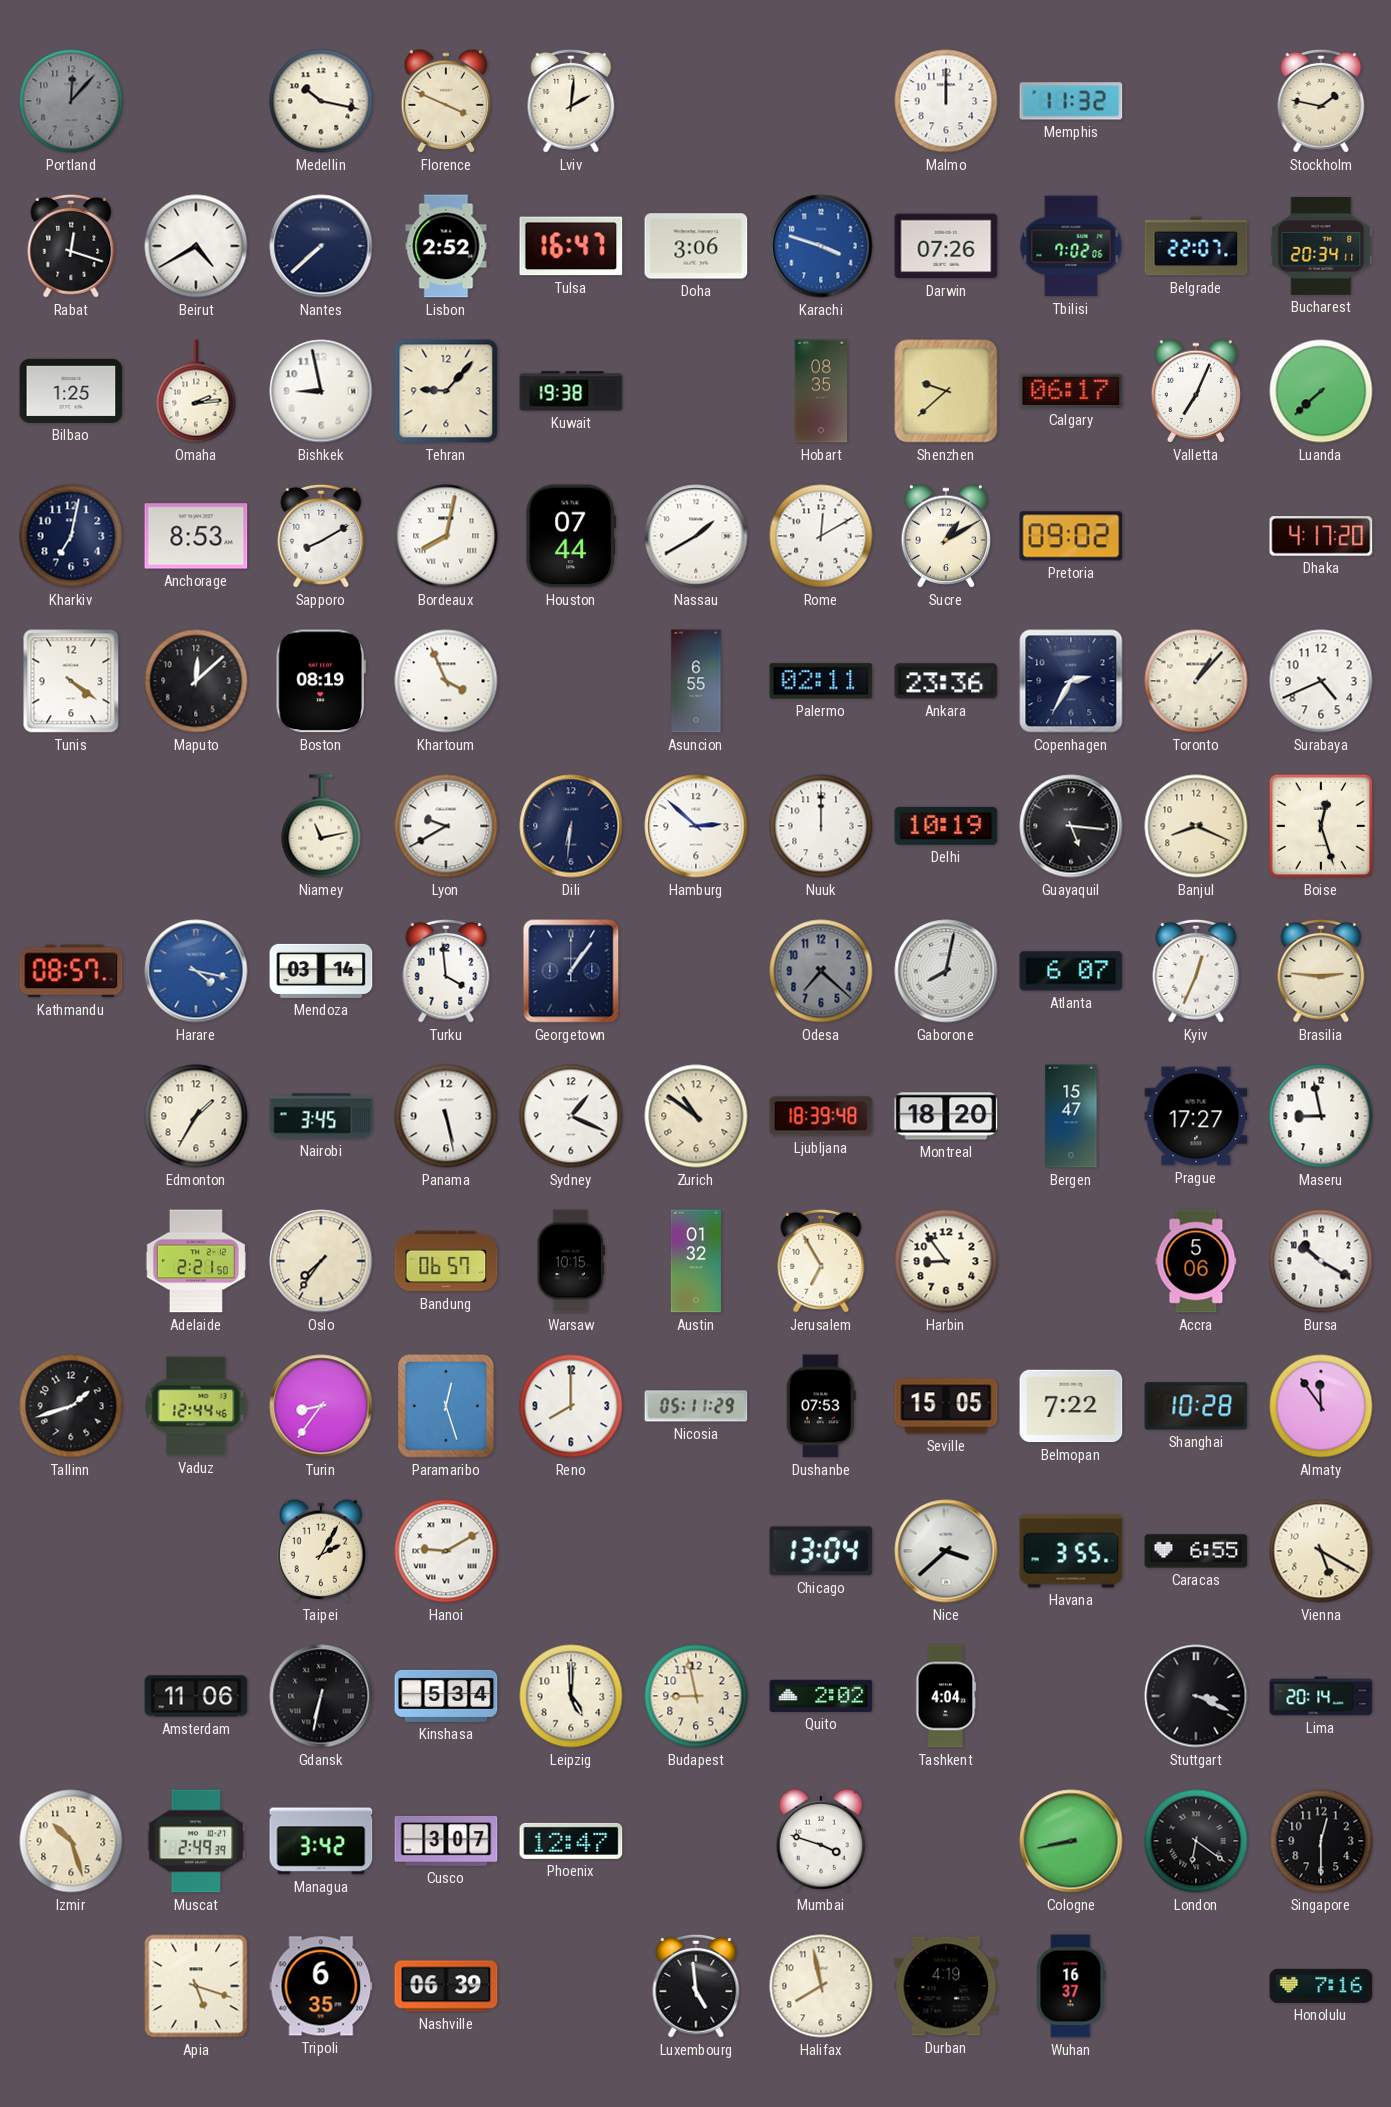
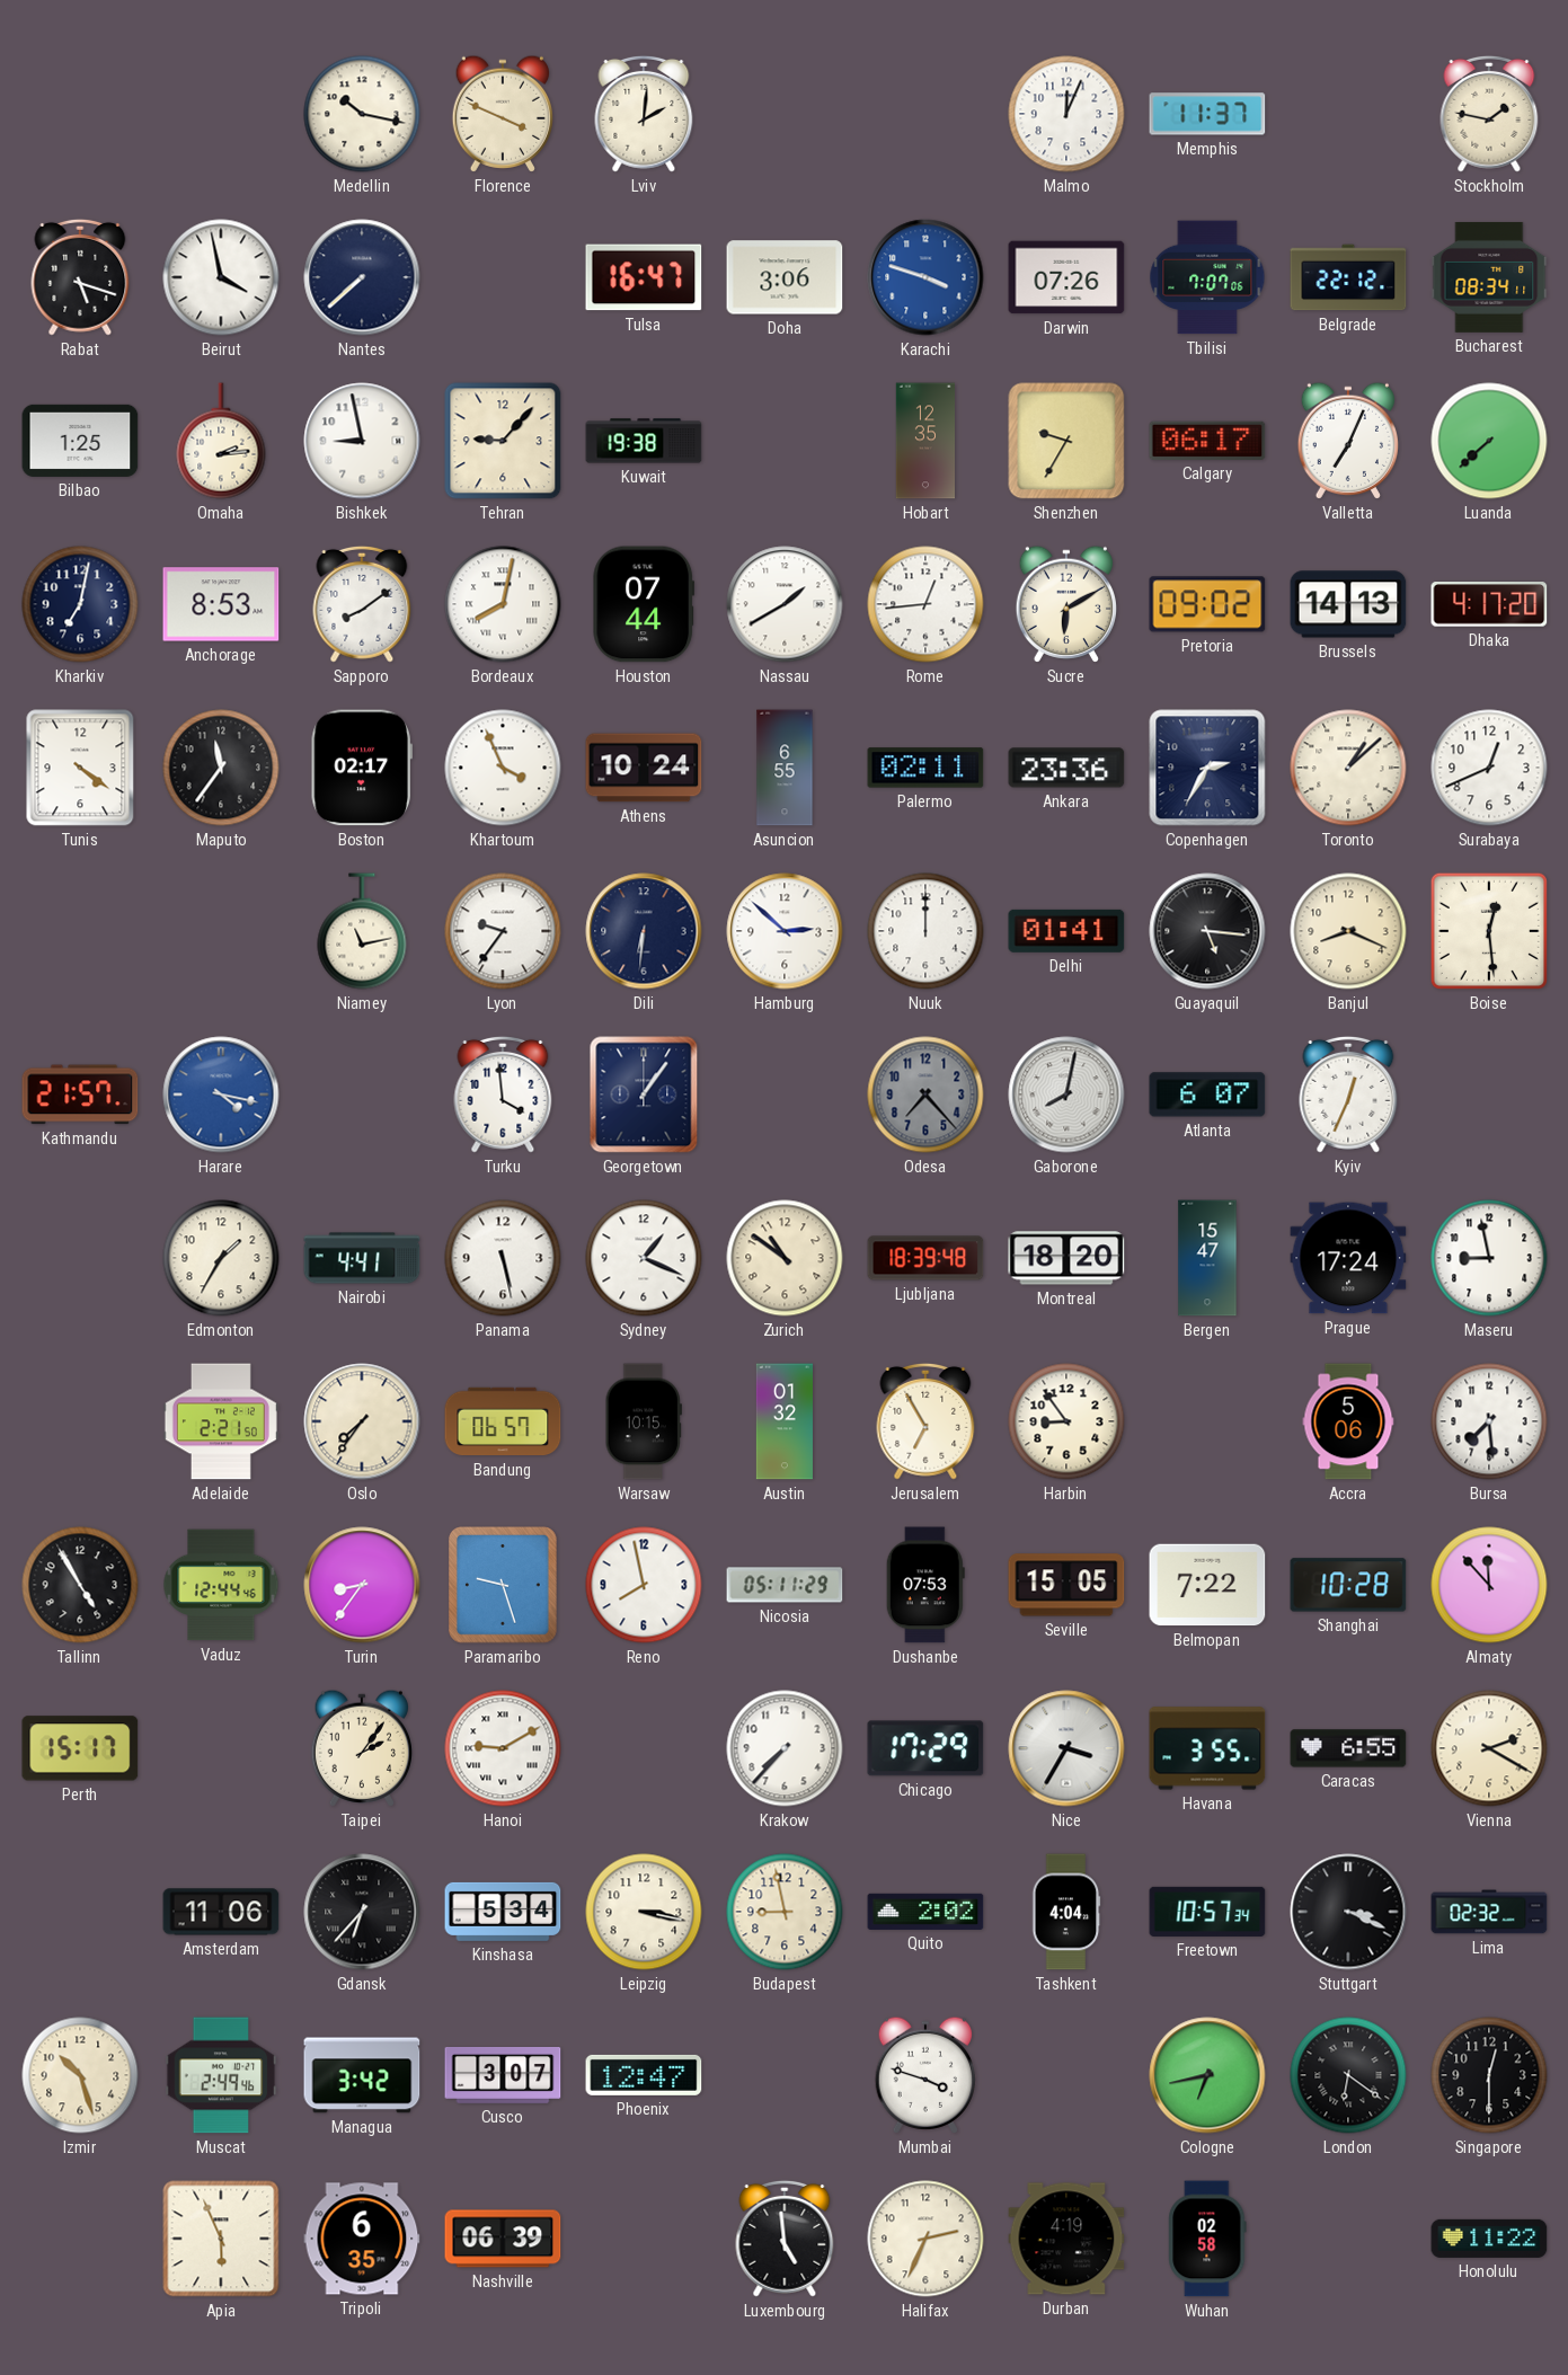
Portland: 12:07 -> none
Malmo: 12:00 -> 12:04
Memphis: 11:32 -> 11:37
Rabat: 12:18 -> 5:18
Beirut: 4:40 -> 3:58
Lisbon: 2:52 -> none
Tbilisi: 7:02 -> 7:07
Belgrade: 22:07 -> 22:12
Bucharest: 20:34 -> 08:34
Hobart: 08:35 -> 12:35
Shenzhen: 9:38 -> 9:35
Sapporo: 8:10 -> 8:09
Rome: 12:10 -> 12:44
Sucre: 1:10 -> 6:10
Brussels: none -> 14:13
Maputo: 12:08 -> 11:36
Boston: 08:19 -> 02:17
Athens: none -> 10:24
Toronto: 1:07 -> 1:08
Surabaya: 4:41 -> 12:41
Lyon: 9:40 -> 9:36
Delhi: 10:19 -> 01:41
Boise: 12:27 -> 12:29
Kathmandu: 08:57 -> 21:57
Mendoza: 03:14 -> none
Odesa: 7:22 -> 7:23
Brasilia: 2:46 -> none
Nairobi: 3:45 -> 4:41
Prague: 17:27 -> 17:24
Bursa: 10:20 -> 7:29
Tallinn: 1:42 -> 4:55
Paramaribo: 12:27 -> 9:27
Reno: 8:00 -> 7:58
Almaty: 11:54 -> 11:53
Perth: none -> 15:17
Taipei: 2:05 -> 2:06
Krakow: none -> 7:37
Chicago: 13:04 -> 17:29
Nice: 3:38 -> 3:35
Vienna: 5:20 -> 2:20
Gdansk: 6:32 -> 6:37
Leipzig: 5:00 -> 3:17
Freetown: none -> 10:57
Lima: 20:14 -> 02:32
Muscat: 2:49:39 -> 2:49:46
Cologne: 8:43 -> 6:43
Apia: 5:18 -> 5:56
Halifax: 7:58 -> 2:34
Wuhan: 16:37 -> 02:58
Honolulu: 7:16 -> 11:22
